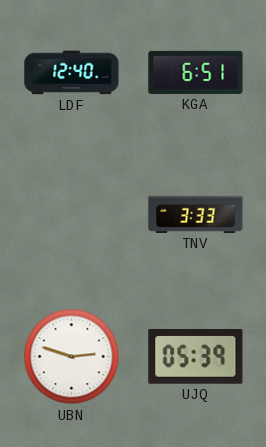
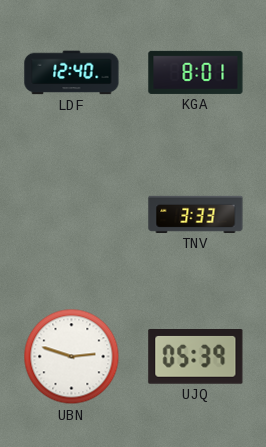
KGA: 6:51 -> 8:01
